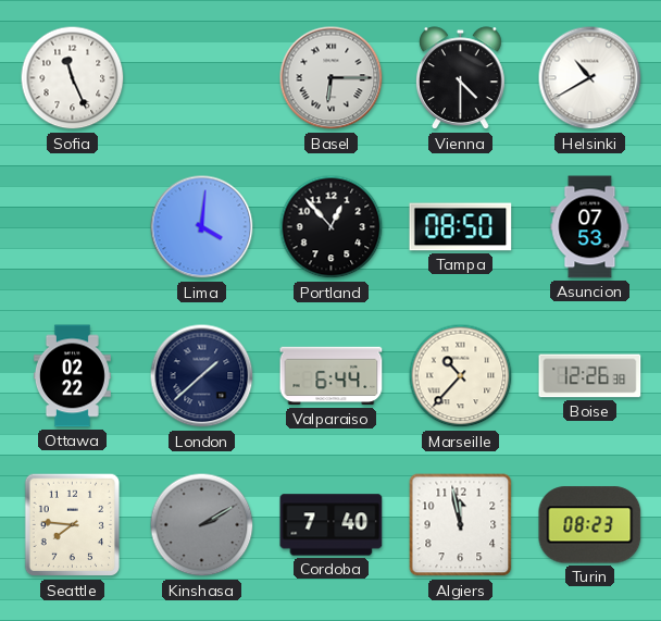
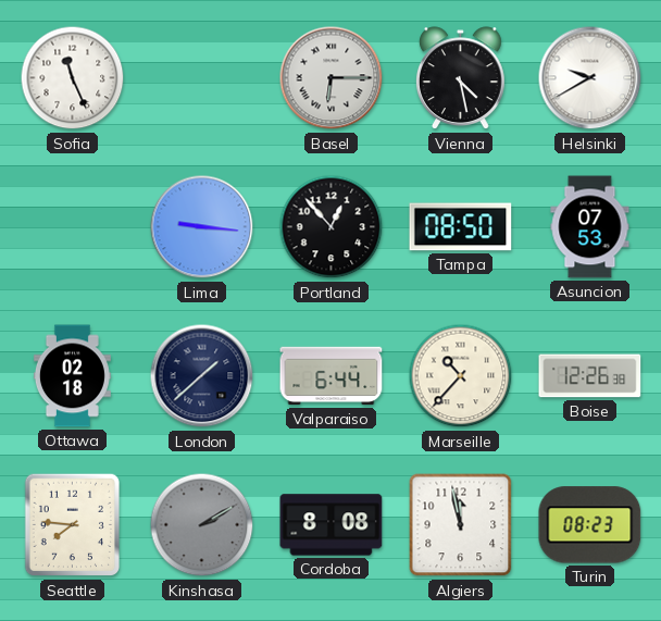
Vienna: 4:30 -> 4:28
Helsinki: 10:40 -> 9:40
Lima: 4:01 -> 9:16
Ottawa: 02:22 -> 02:18
Cordoba: 7:40 -> 8:08
